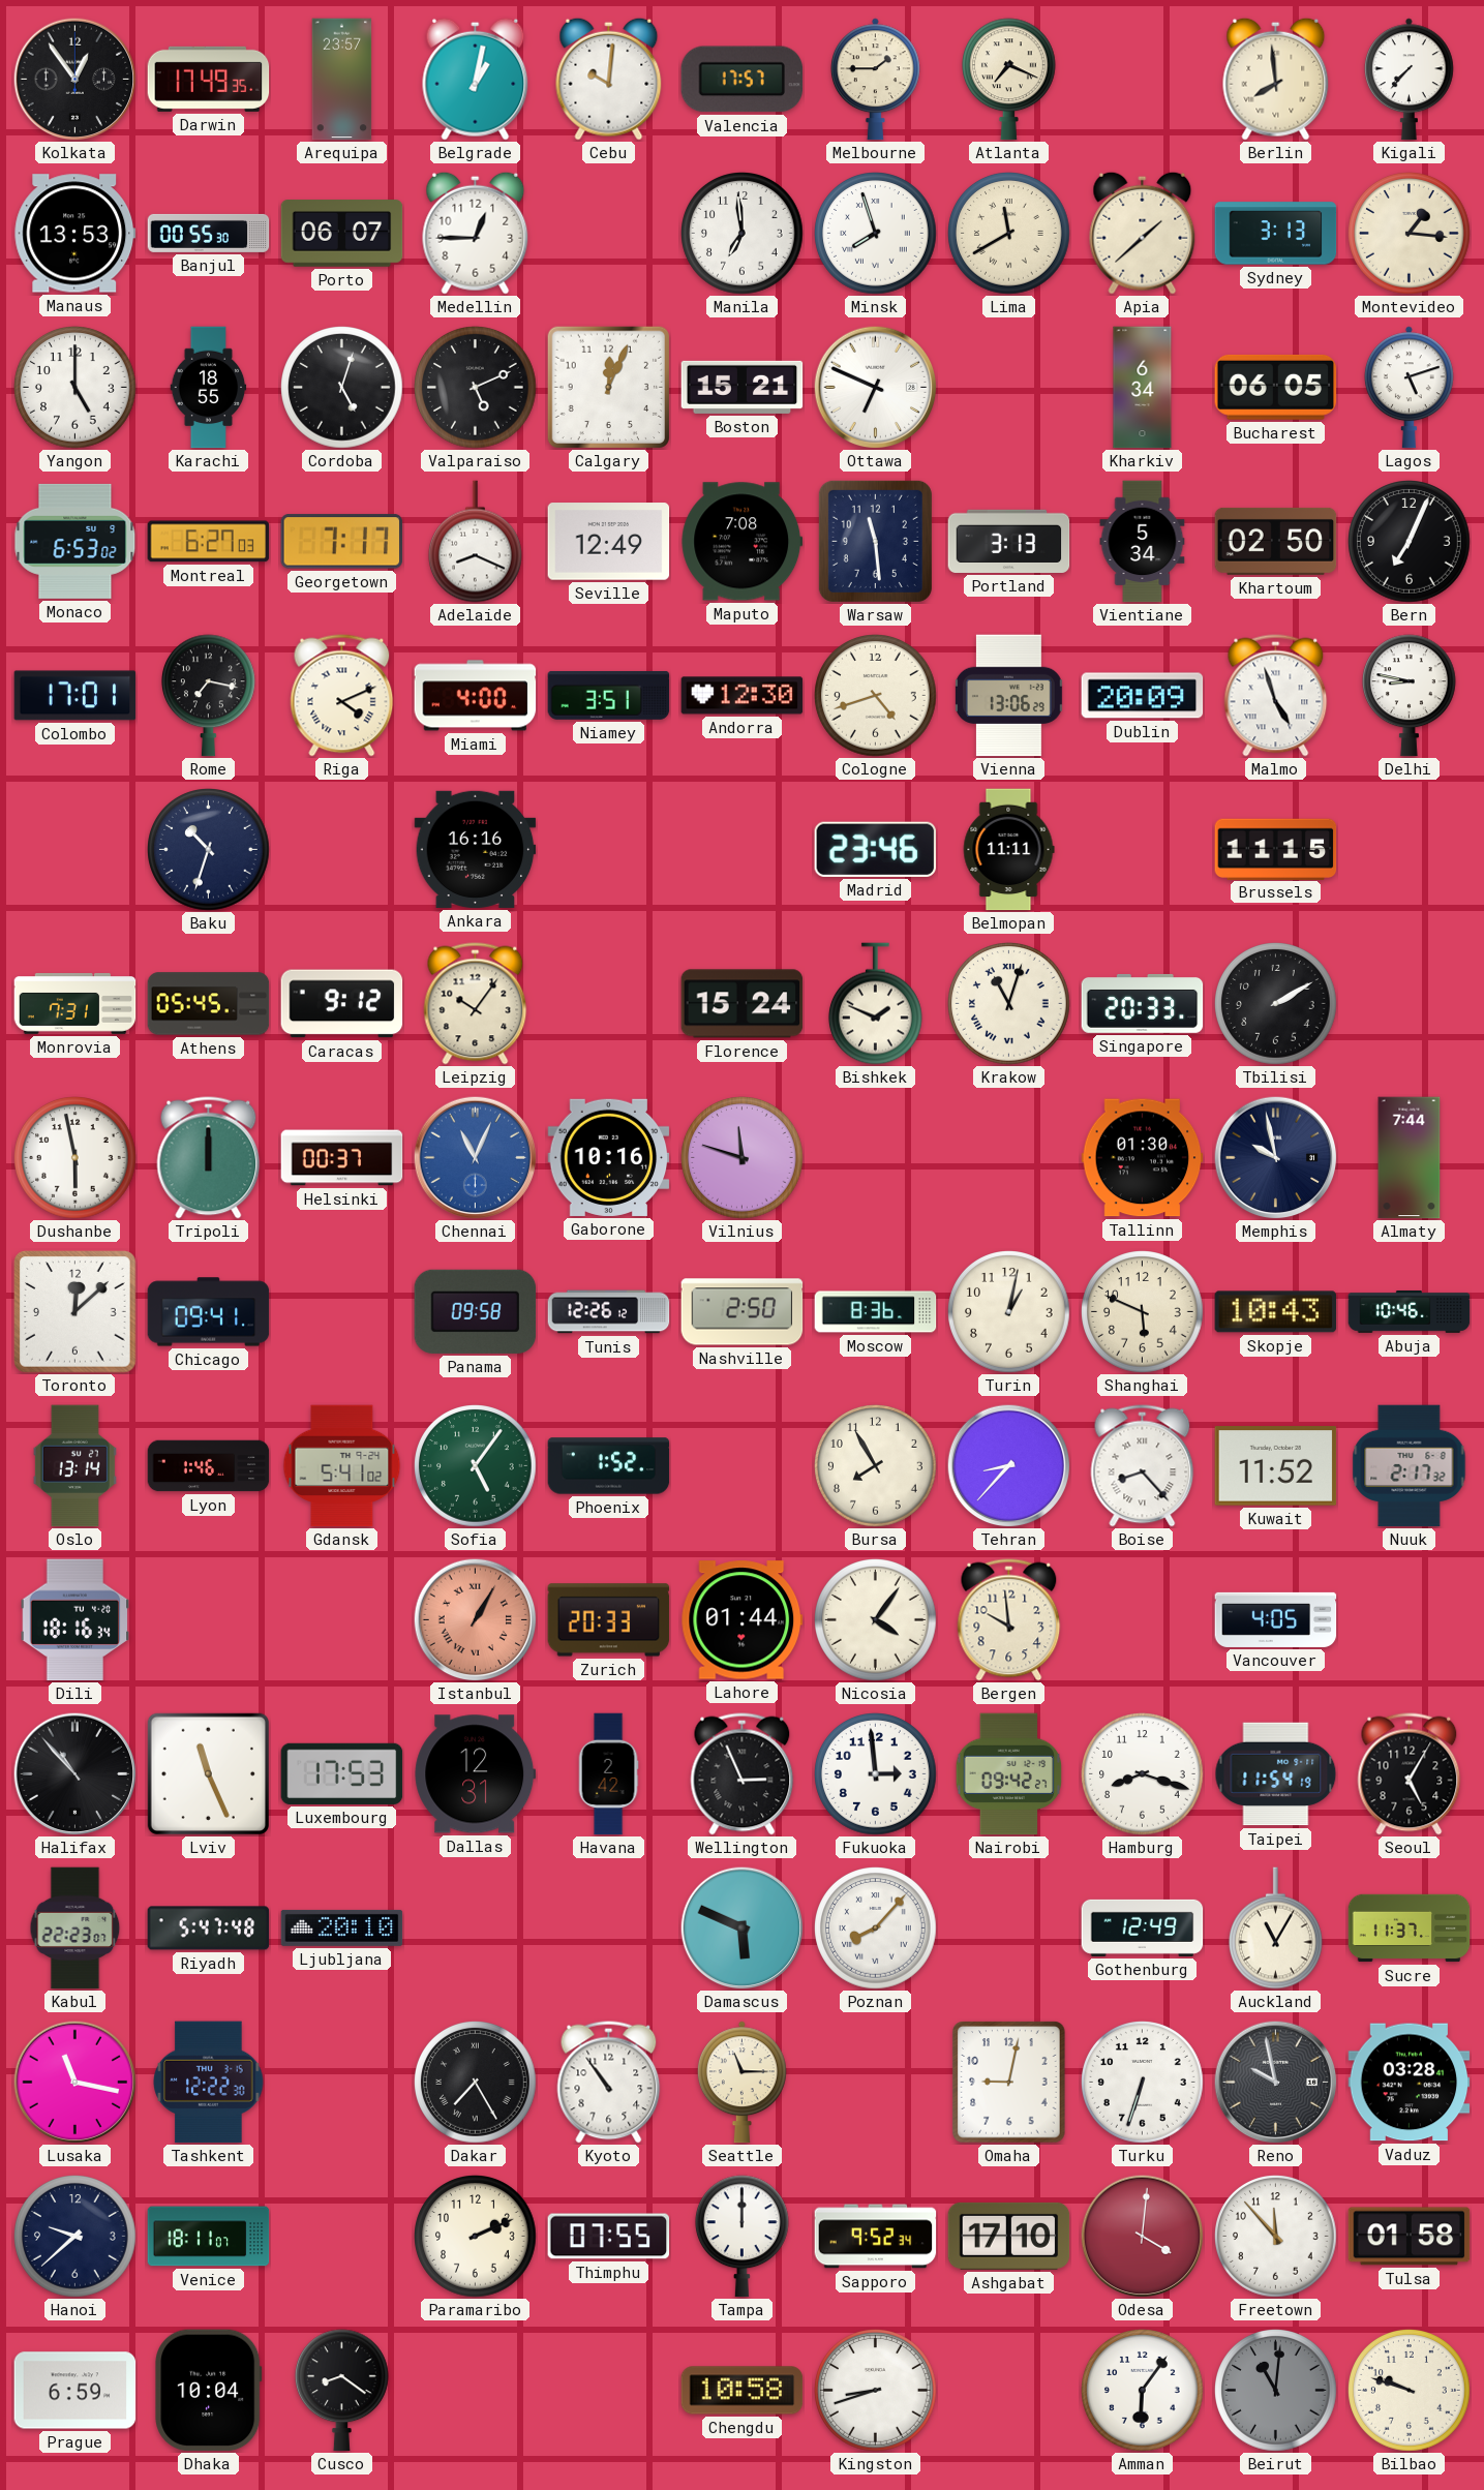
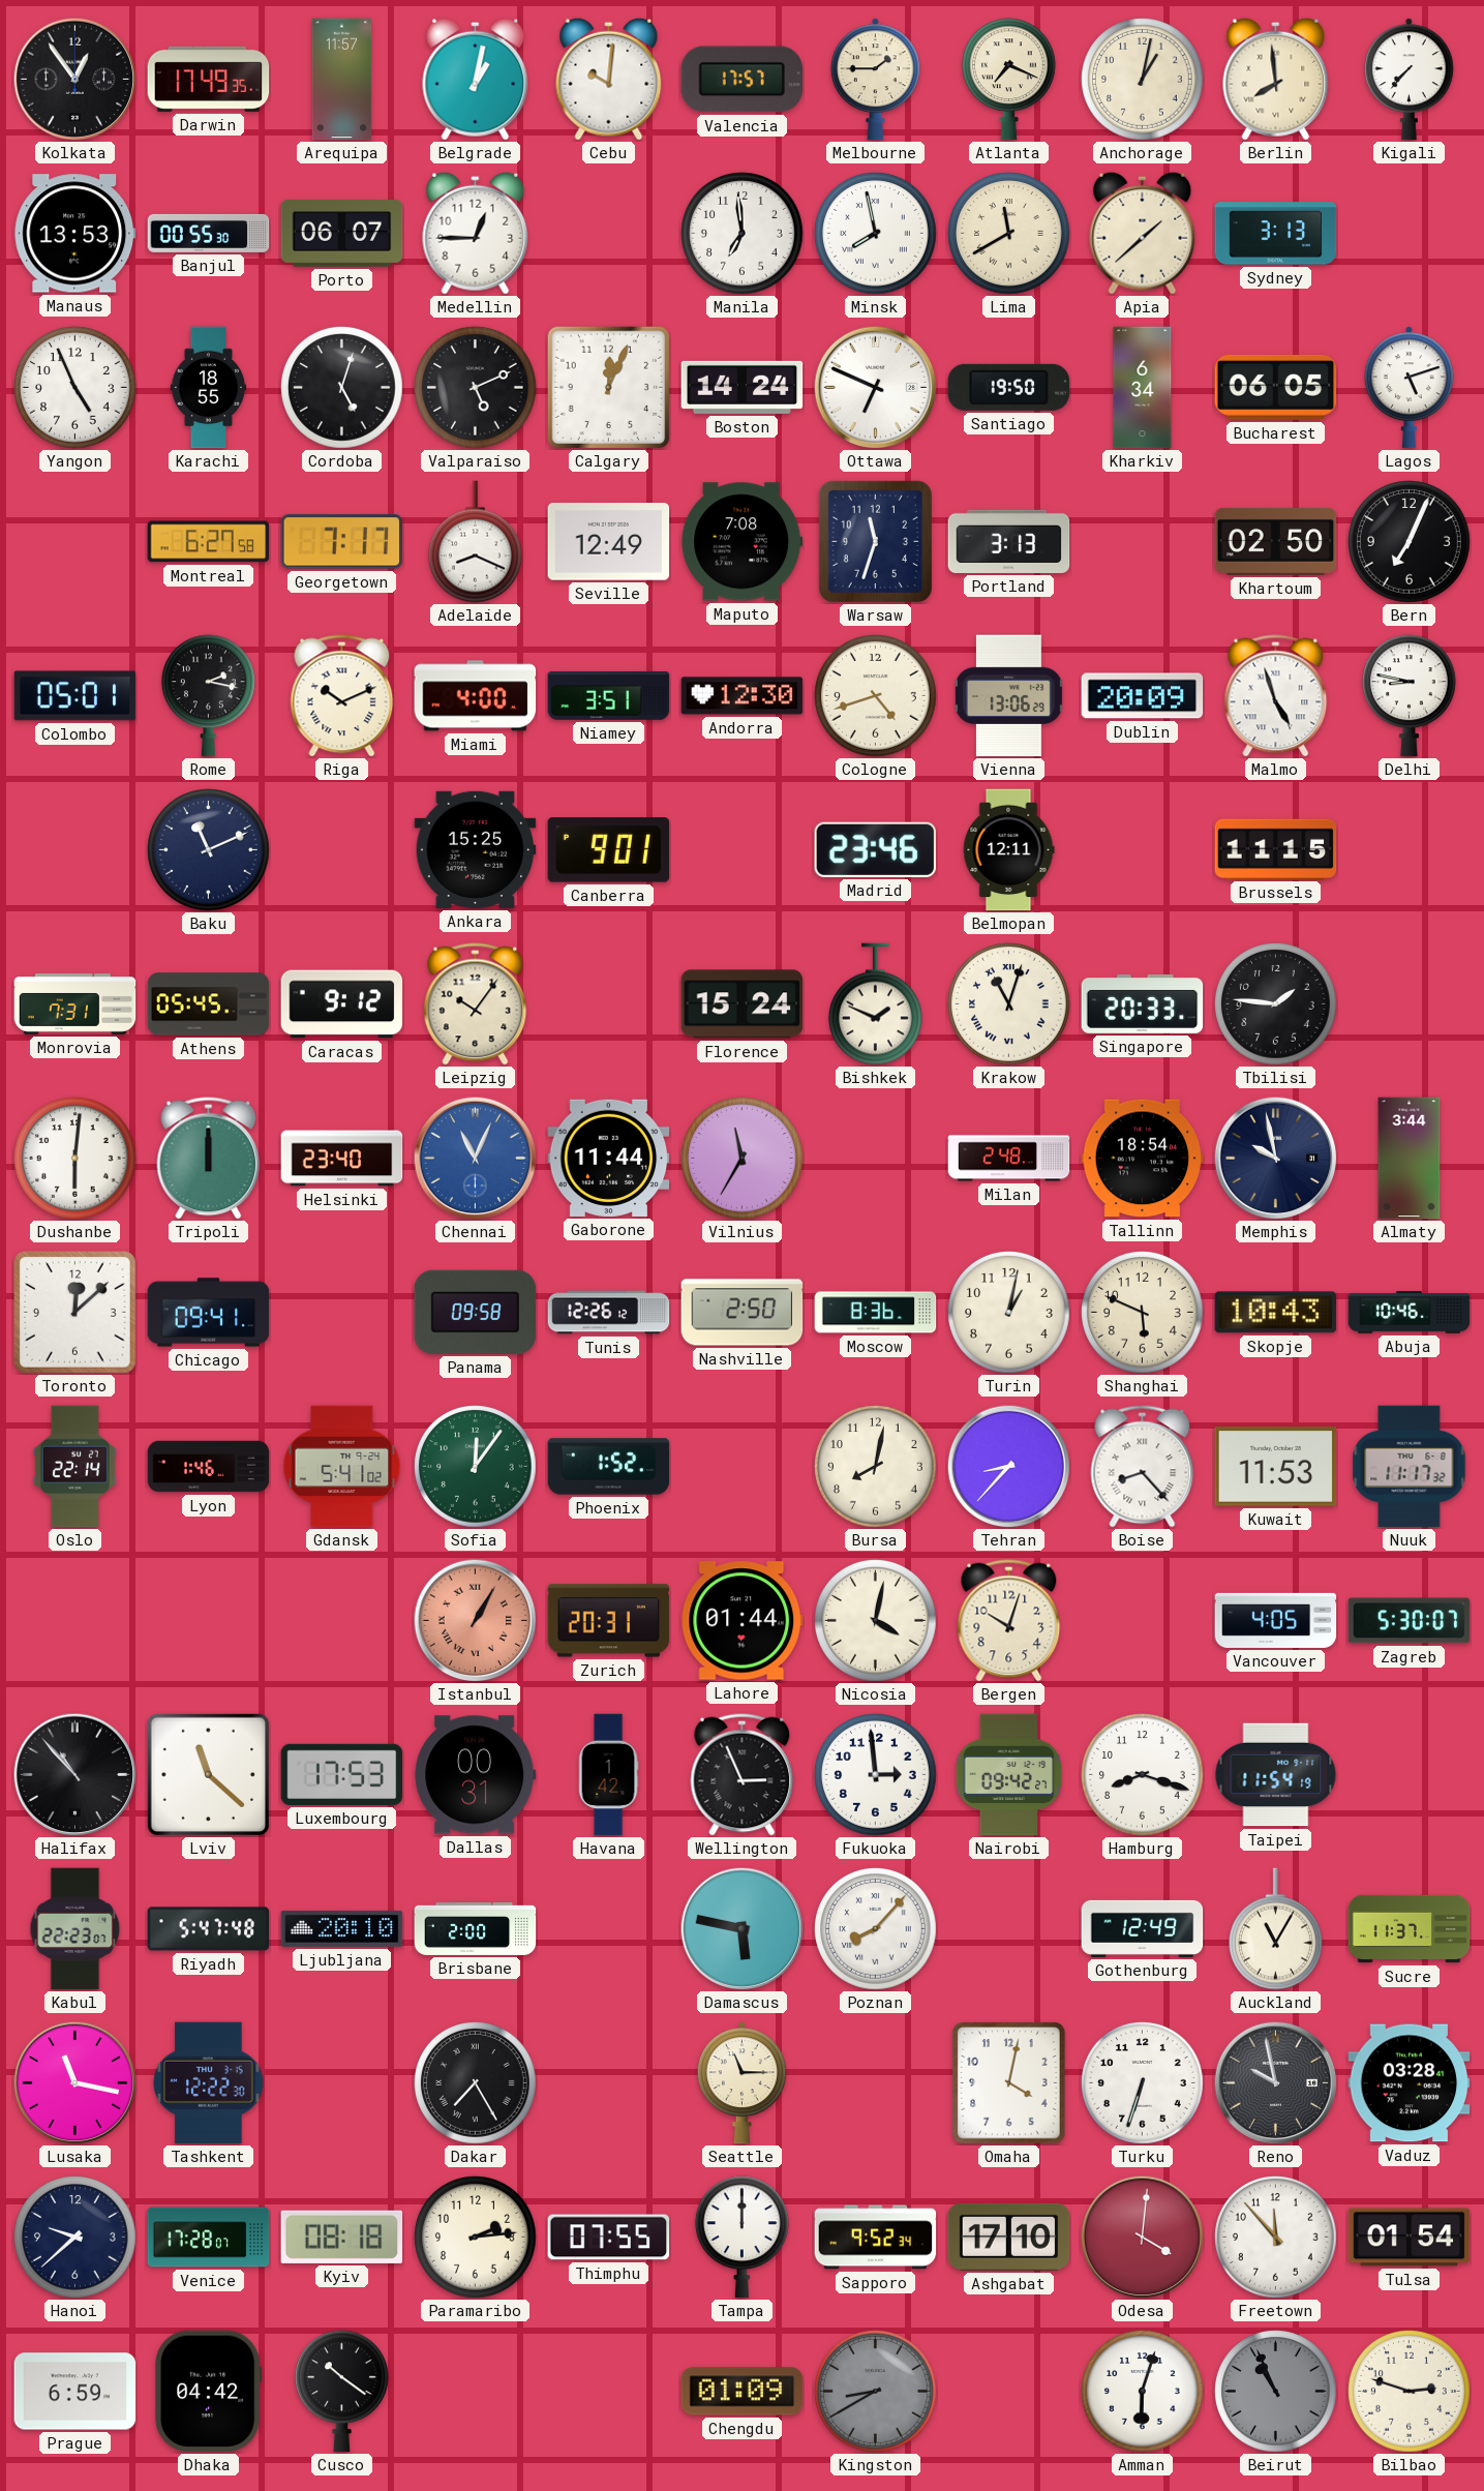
Arequipa: 23:57 -> 11:57
Anchorage: none -> 1:02
Minsk: 7:57 -> 7:58
Montevideo: 1:16 -> none
Yangon: 5:00 -> 4:56
Boston: 15:21 -> 14:24
Santiago: none -> 19:50
Monaco: 6:53 -> none
Montreal: 6:27:03 -> 6:27:58
Warsaw: 11:29 -> 11:33
Vientiane: 5:34 -> none
Colombo: 17:01 -> 05:01
Rome: 7:17 -> 2:17
Riga: 4:11 -> 10:11
Baku: 10:33 -> 11:11
Ankara: 16:16 -> 15:25
Canberra: none -> 9:01
Belmopan: 11:11 -> 12:11
Tbilisi: 2:10 -> 1:46
Dushanbe: 5:58 -> 6:01
Helsinki: 00:37 -> 23:40
Gaborone: 10:16 -> 11:44
Vilnius: 11:48 -> 11:35
Milan: none -> 2:48
Tallinn: 01:30 -> 18:54
Almaty: 7:44 -> 3:44
Oslo: 13:14 -> 22:14
Sofia: 5:06 -> 12:06
Bursa: 7:55 -> 8:02
Kuwait: 11:52 -> 11:53
Nuuk: 2:17 -> 11:17
Dili: 18:16 -> none
Zurich: 20:33 -> 20:31
Nicosia: 4:06 -> 4:02
Bergen: 9:59 -> 10:03
Zagreb: none -> 5:30
Lviv: 11:26 -> 11:22
Dallas: 12:31 -> 00:31
Havana: 2:42 -> 1:42
Seoul: 5:05 -> none
Brisbane: none -> 2:00
Damascus: 5:49 -> 5:47
Kyoto: 10:54 -> none
Omaha: 9:02 -> 4:02
Venice: 18:11 -> 17:28
Kyiv: none -> 08:18
Paramaribo: 2:11 -> 2:14
Tulsa: 01:58 -> 01:54
Dhaka: 10:04 -> 04:42
Cusco: 8:21 -> 10:21
Chengdu: 10:58 -> 01:09
Kingston: 8:42 -> 8:40
Kingston dial: white -> grey
Amman: 6:06 -> 6:03
Beirut: 11:01 -> 10:56
Bilbao: 9:48 -> 2:48
